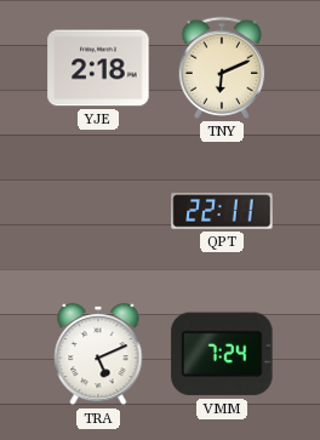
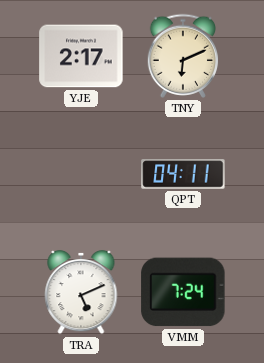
YJE: 2:18 -> 2:17
QPT: 22:11 -> 04:11
